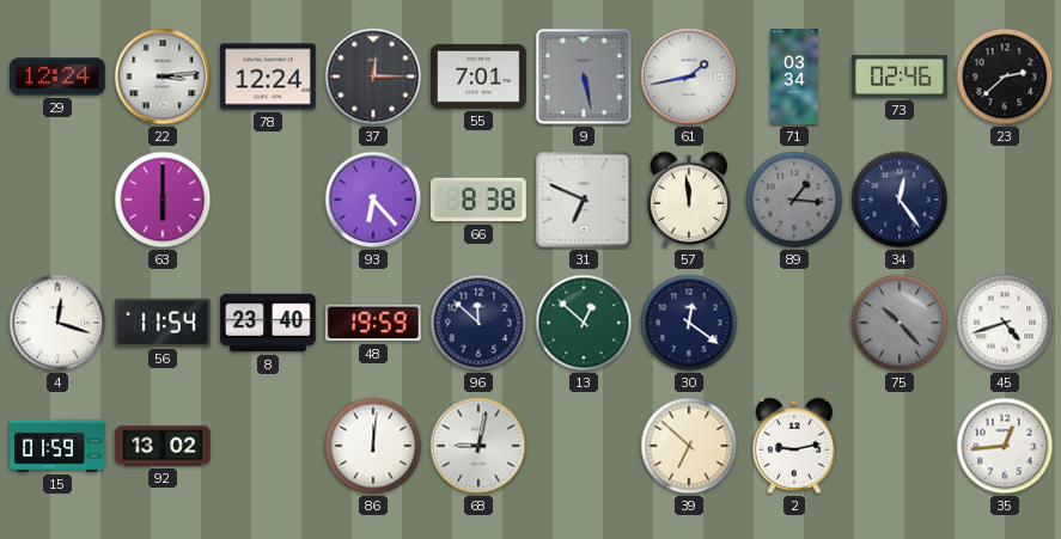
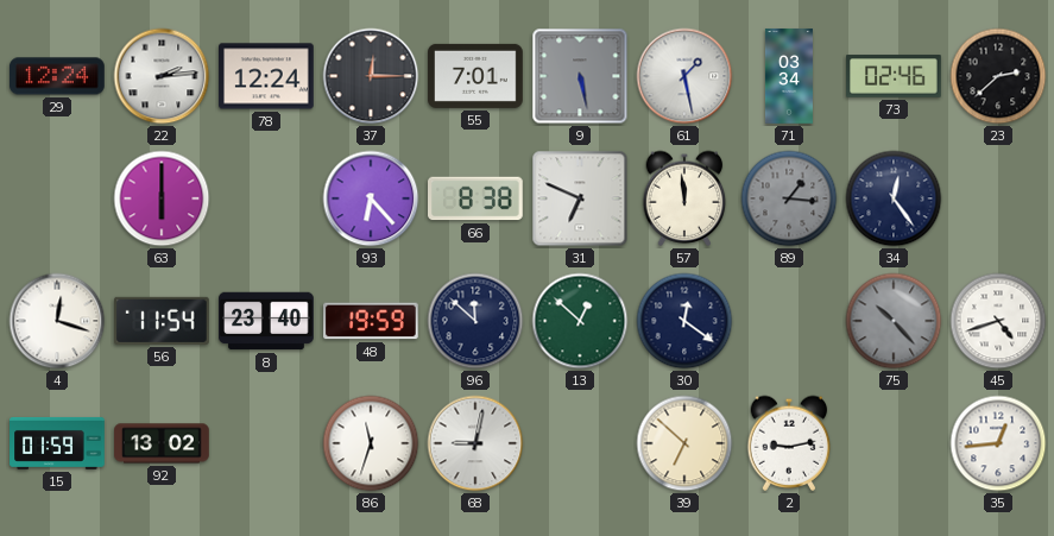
22: 3:14 -> 2:14
61: 1:43 -> 1:28
86: 12:01 -> 11:33
